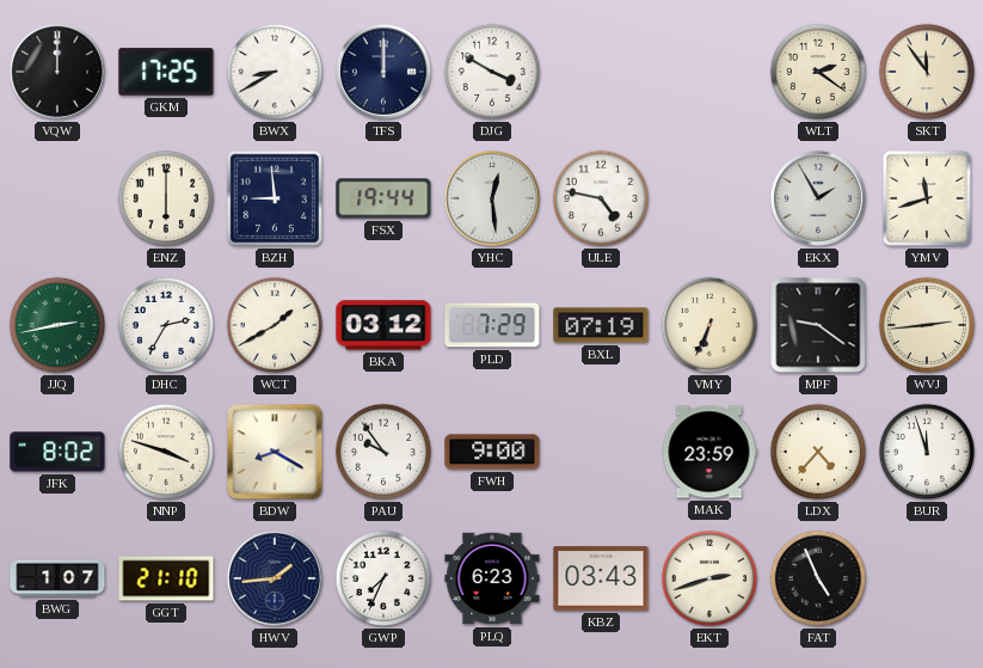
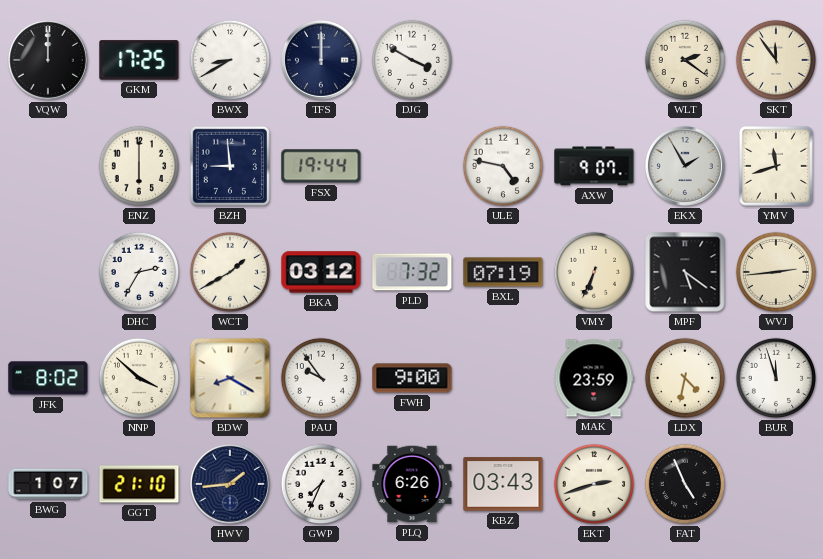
YHC: 12:29 -> none
AXW: none -> 9:07
JJQ: 2:43 -> none
PLD: 7:29 -> 7:32
MPF: 9:21 -> 5:21
NNP: 3:48 -> 3:52
LDX: 4:37 -> 4:32
PLQ: 6:23 -> 6:26
